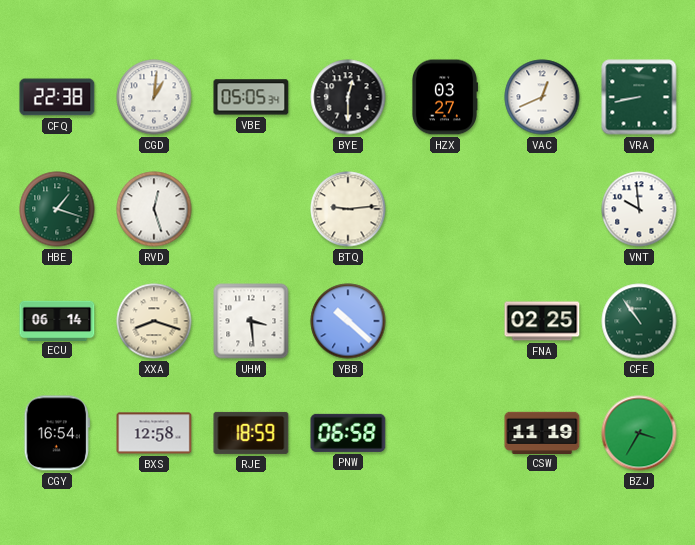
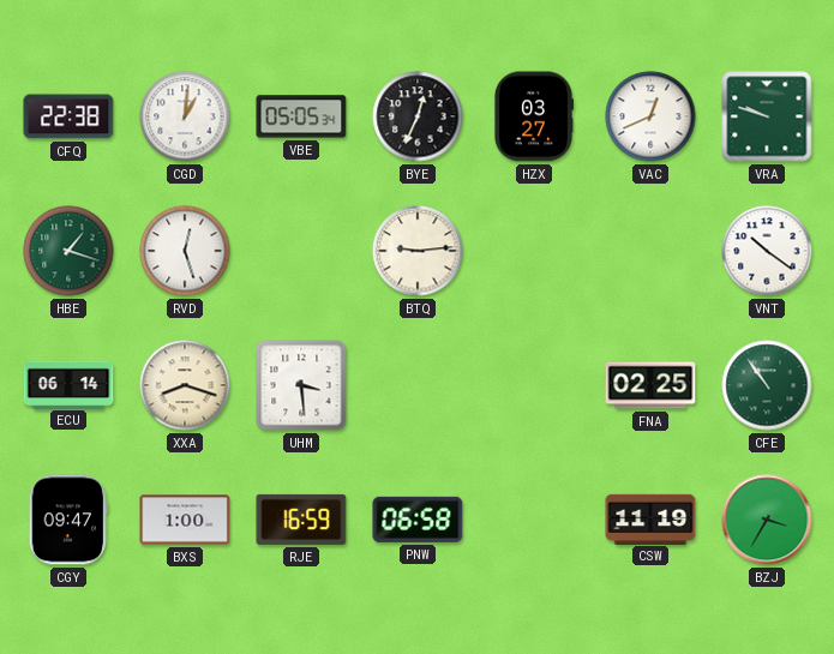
BYE: 12:30 -> 12:34
VRA: 8:43 -> 9:48
VNT: 9:59 -> 10:21
YBB: 10:22 -> none
CGY: 16:54 -> 09:47
BXS: 12:58 -> 1:00
RJE: 18:59 -> 16:59
